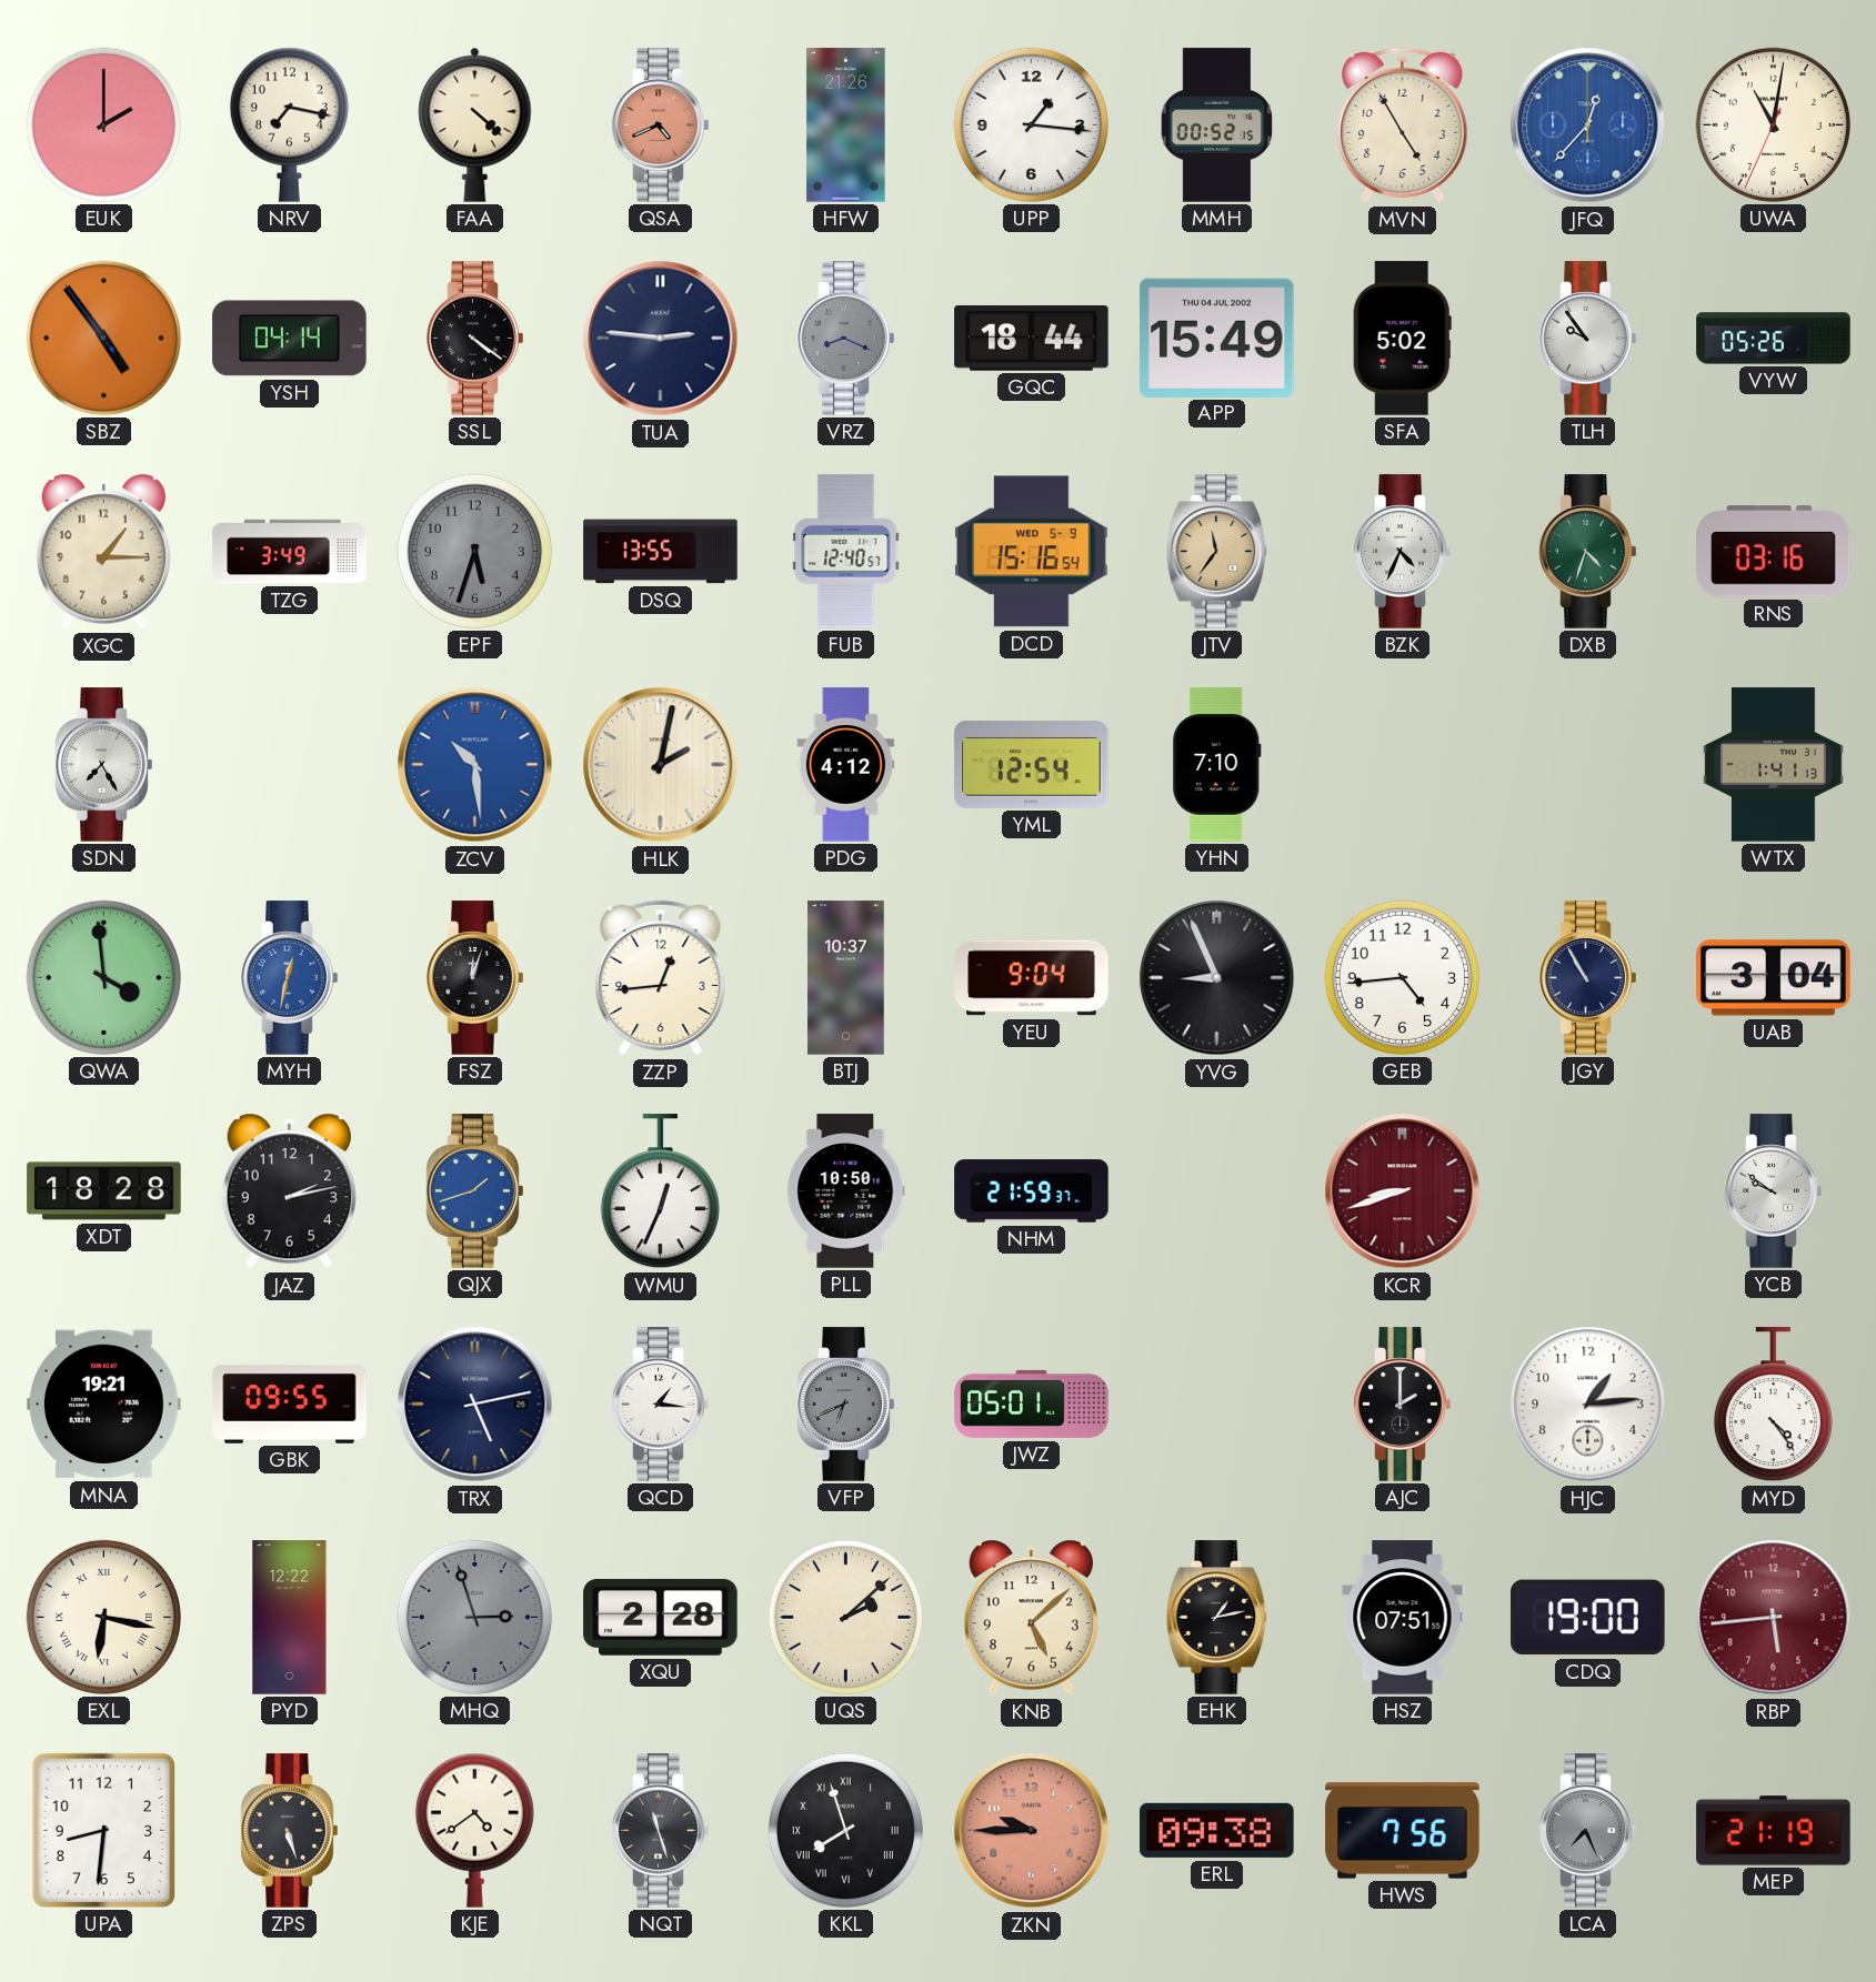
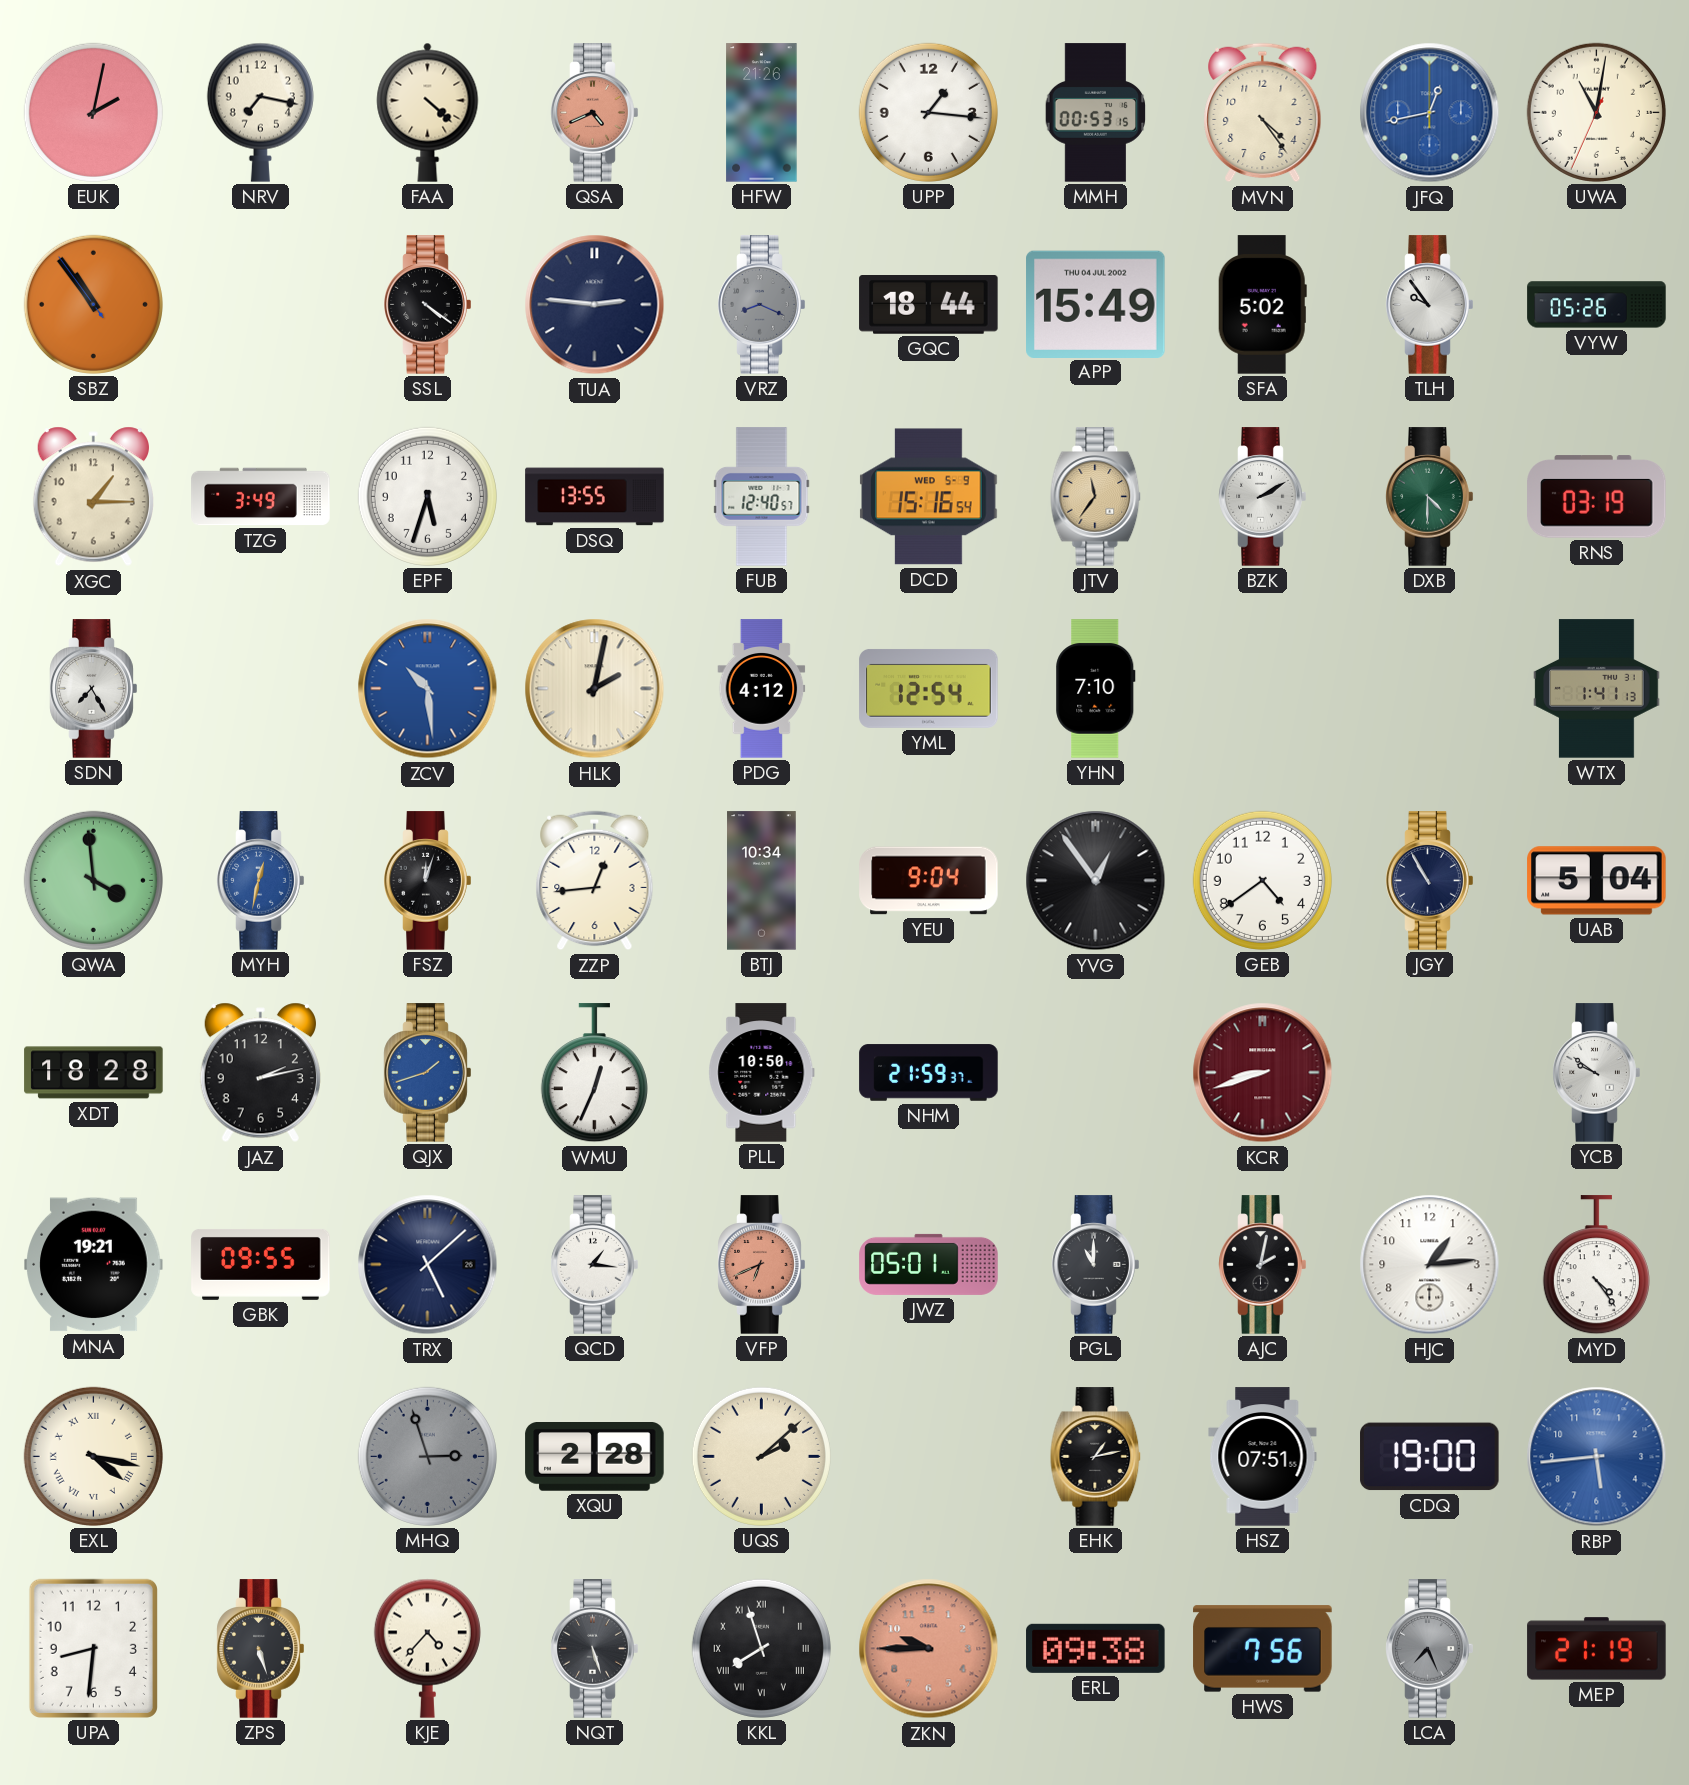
EUK: 2:00 -> 2:02
MMH: 00:52 -> 00:53
MVN: 4:55 -> 4:24
JFQ: 12:37 -> 12:43
SBZ: 4:53 -> 10:53
YSH: 04:14 -> none
EPF dial: grey -> white
BZK: 4:34 -> 2:10
DXB: 4:33 -> 4:30
RNS: 03:16 -> 03:19
BTJ: 10:37 -> 10:34
YVG: 8:56 -> 12:54
GEB: 4:44 -> 4:39
UAB: 3:04 -> 5:04
TRX: 5:13 -> 5:08
VFP dial: grey -> salmon
PGL: none -> 11:00
AJC: 2:00 -> 2:02
EXL: 6:17 -> 4:17
PYD: 12:22 -> none
KNB: 5:08 -> none
RBP dial: burgundy -> blue
KJE: 4:39 -> 4:37
NQT: 11:27 -> 5:27
